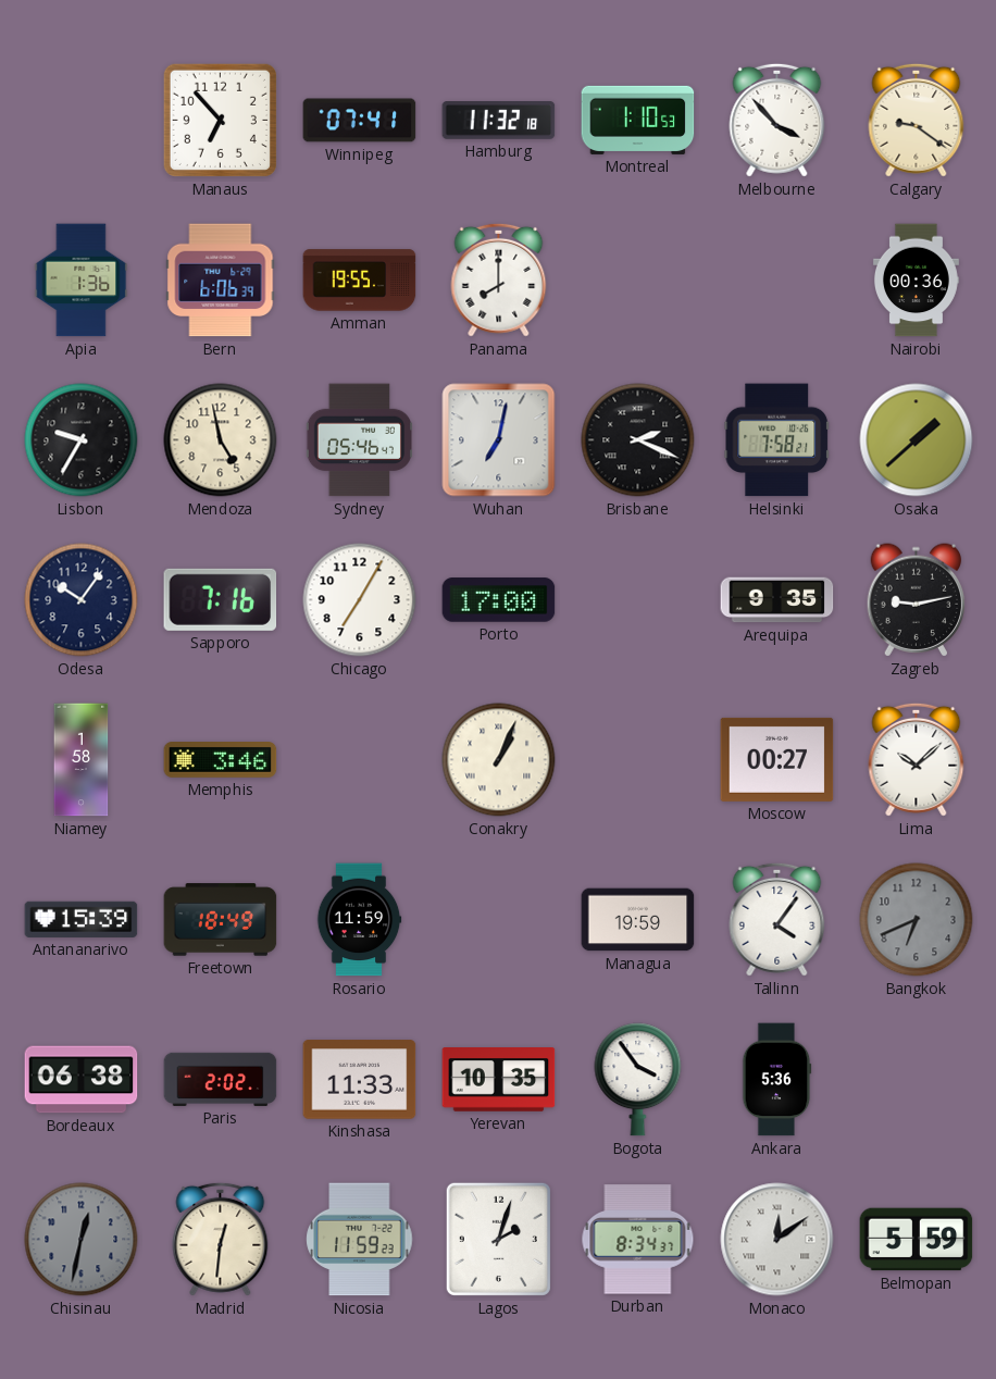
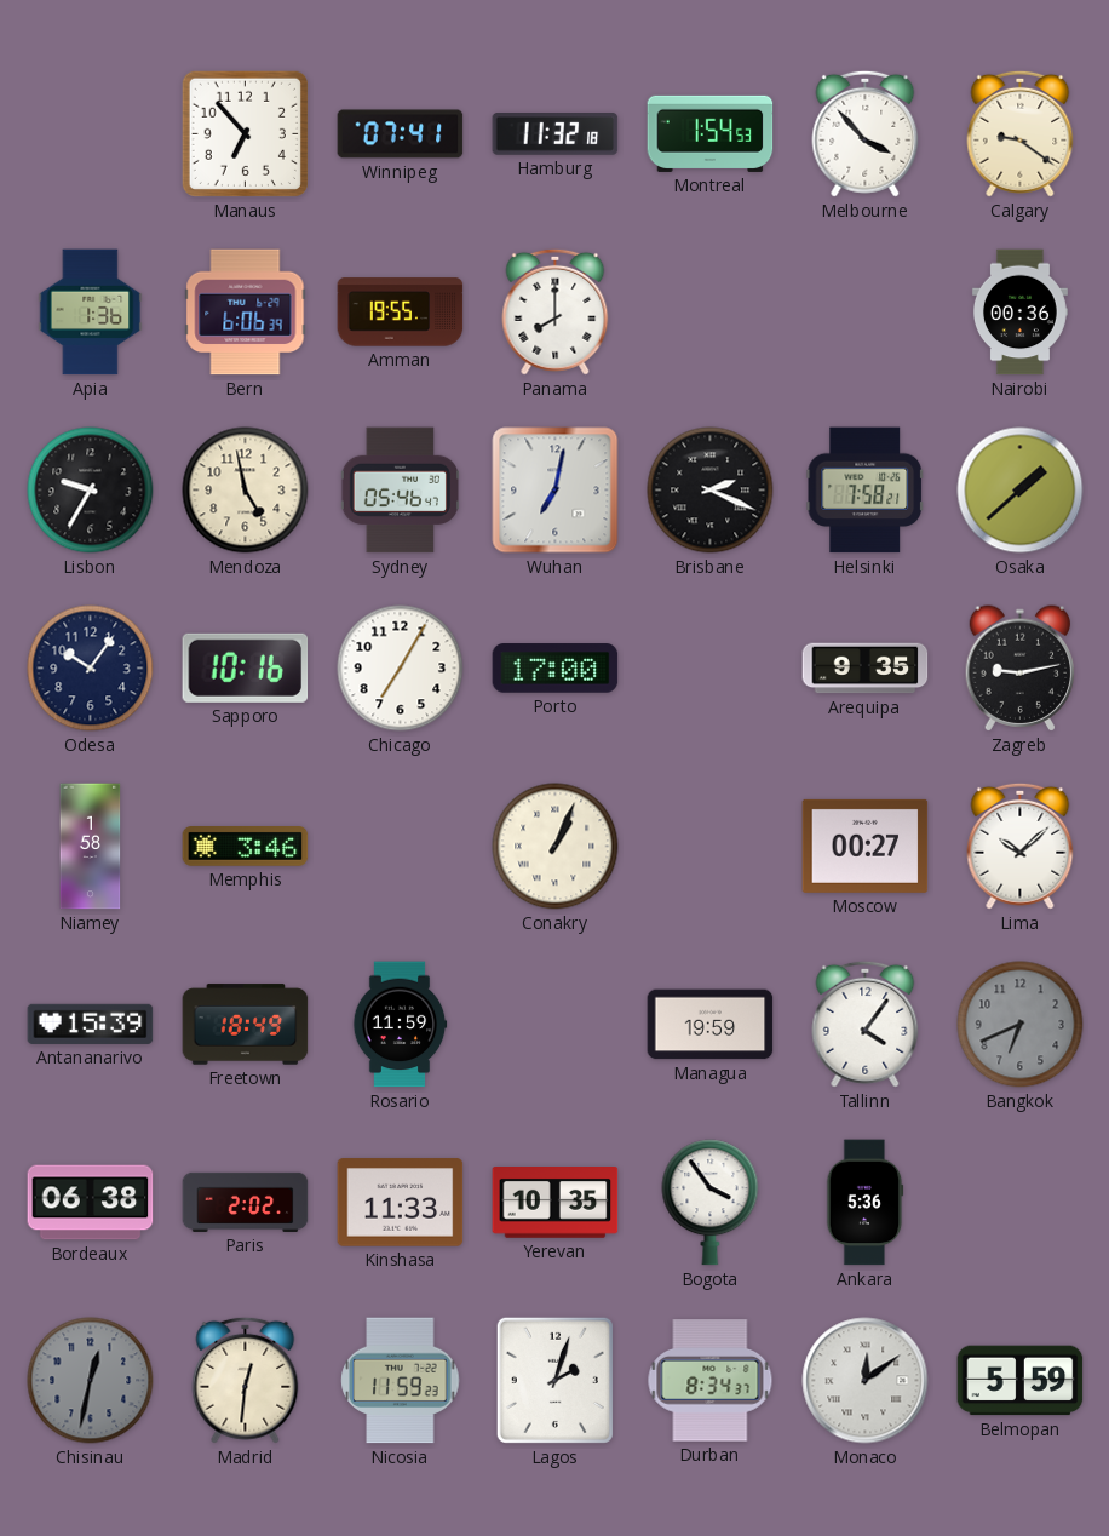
Montreal: 1:10 -> 1:54
Sapporo: 7:16 -> 10:16
